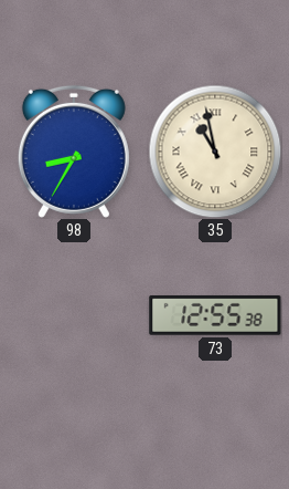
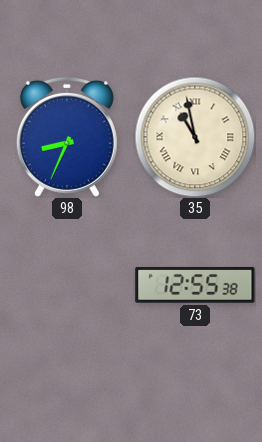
98: 8:35 -> 8:34
